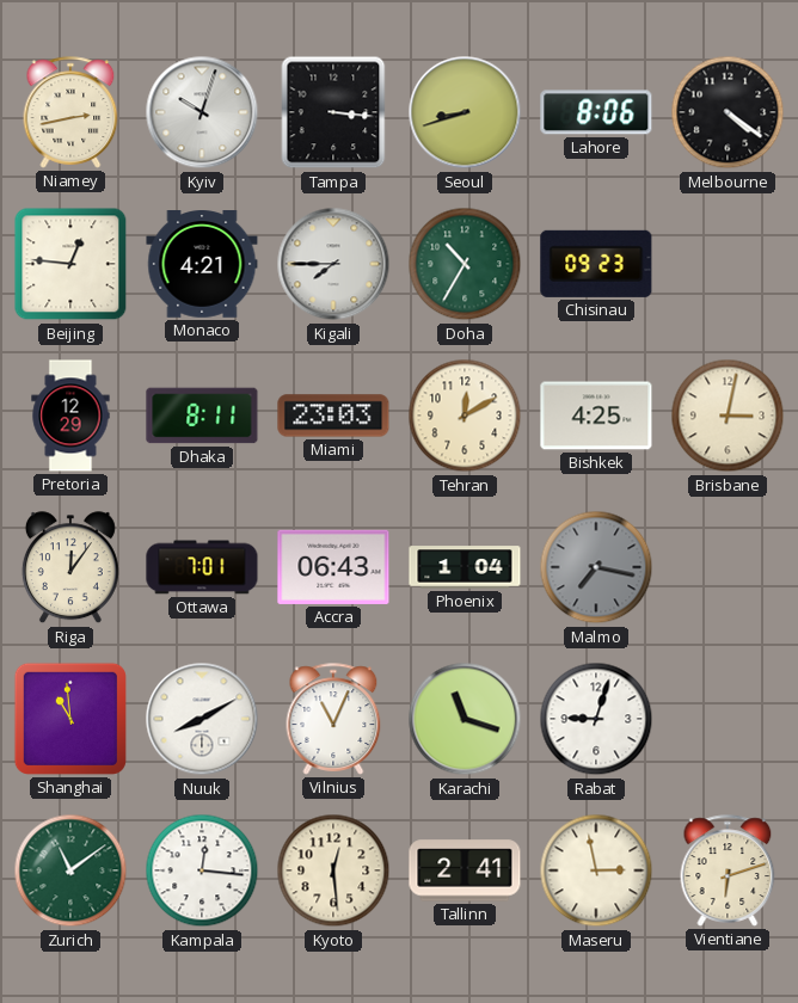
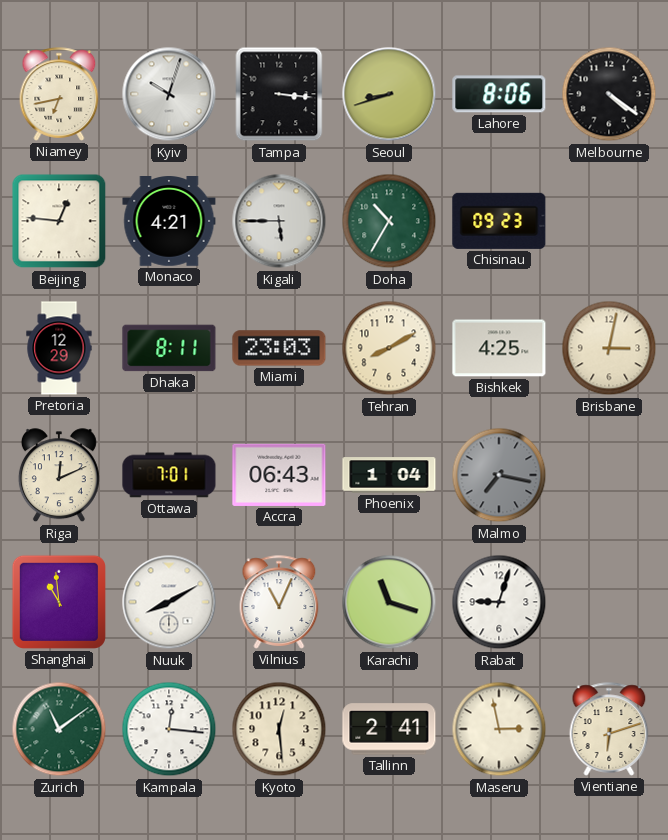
Niamey: 2:43 -> 6:43
Kigali: 7:45 -> 5:45
Tehran: 12:10 -> 8:10
Riga: 12:06 -> 12:11
